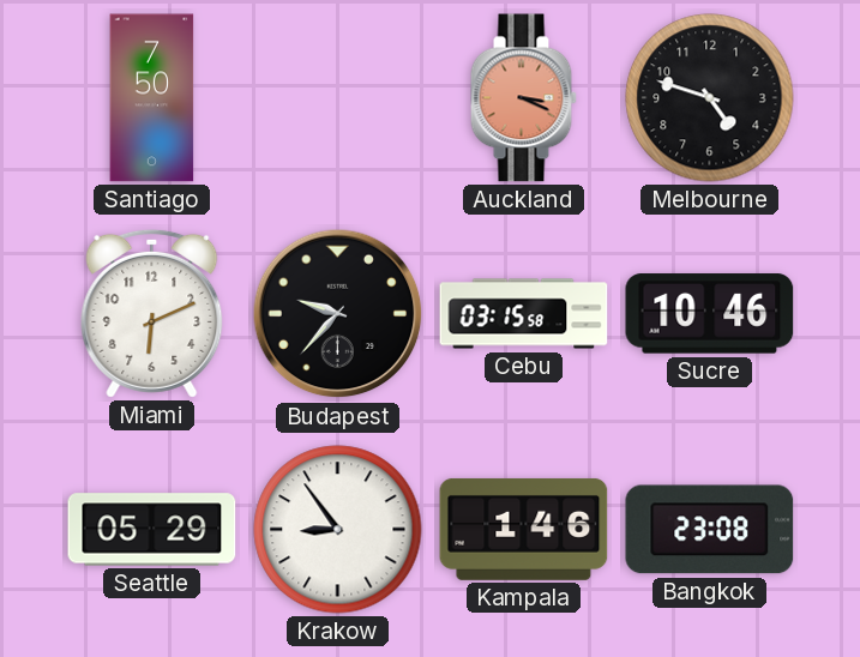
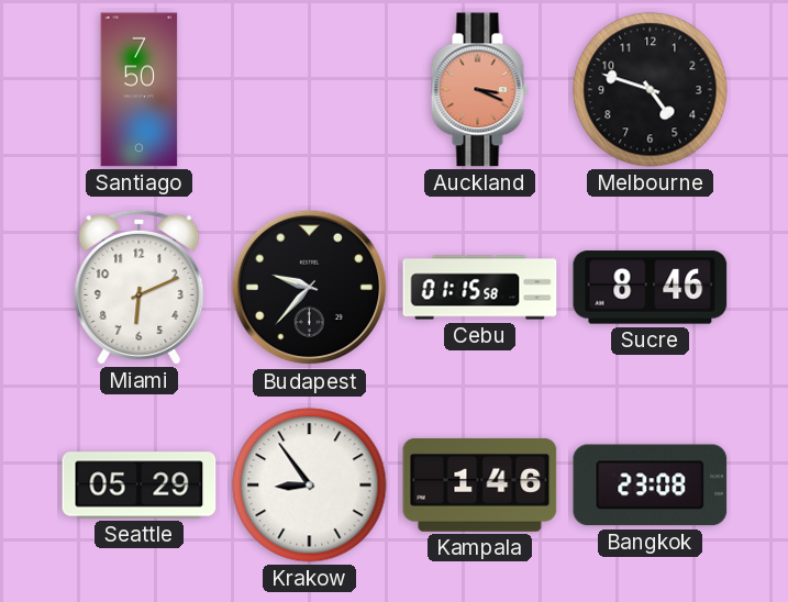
Cebu: 03:15 -> 01:15
Sucre: 10:46 -> 8:46
